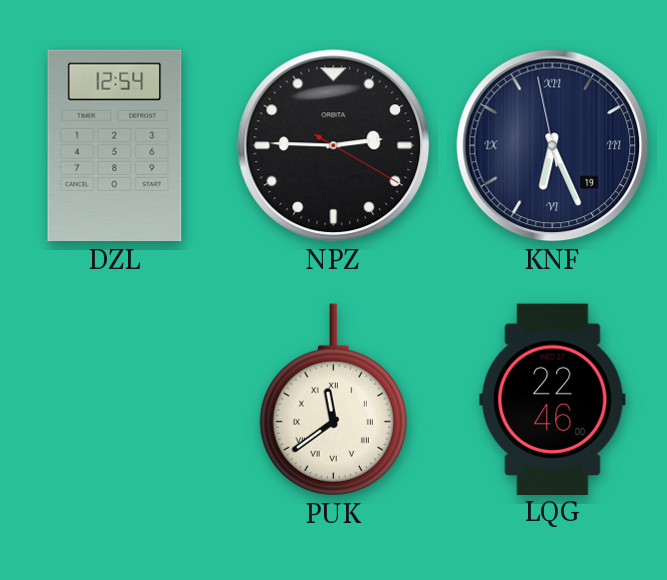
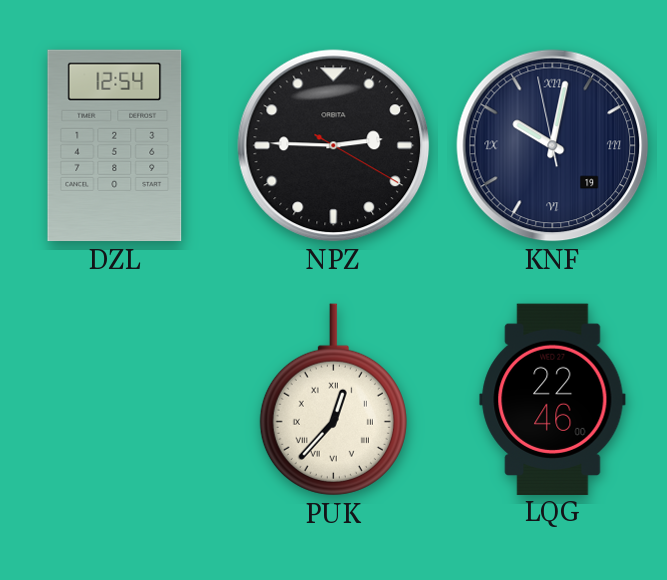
KNF: 6:25 -> 10:01
PUK: 11:39 -> 12:37
